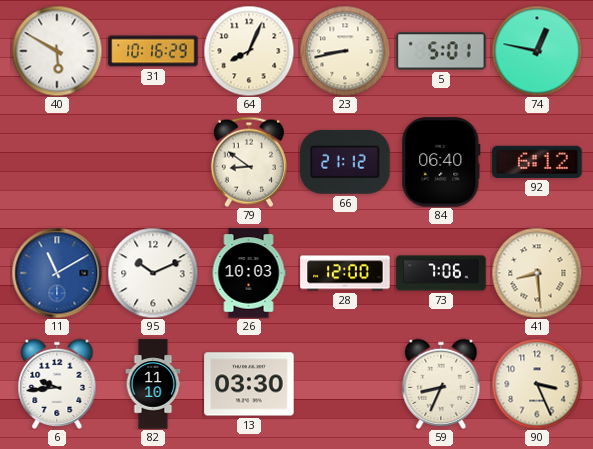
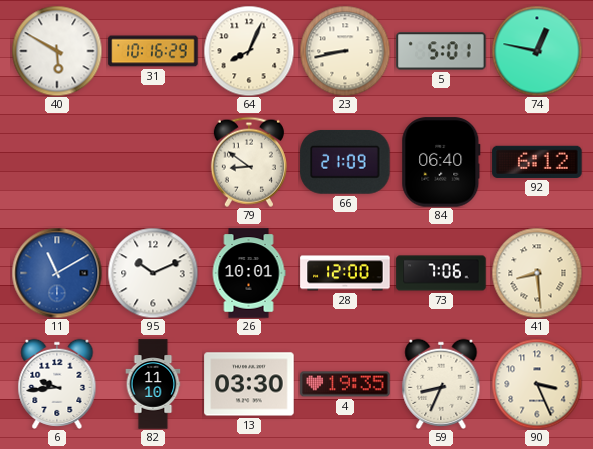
66: 21:12 -> 21:09
26: 10:03 -> 10:01
4: none -> 19:35
